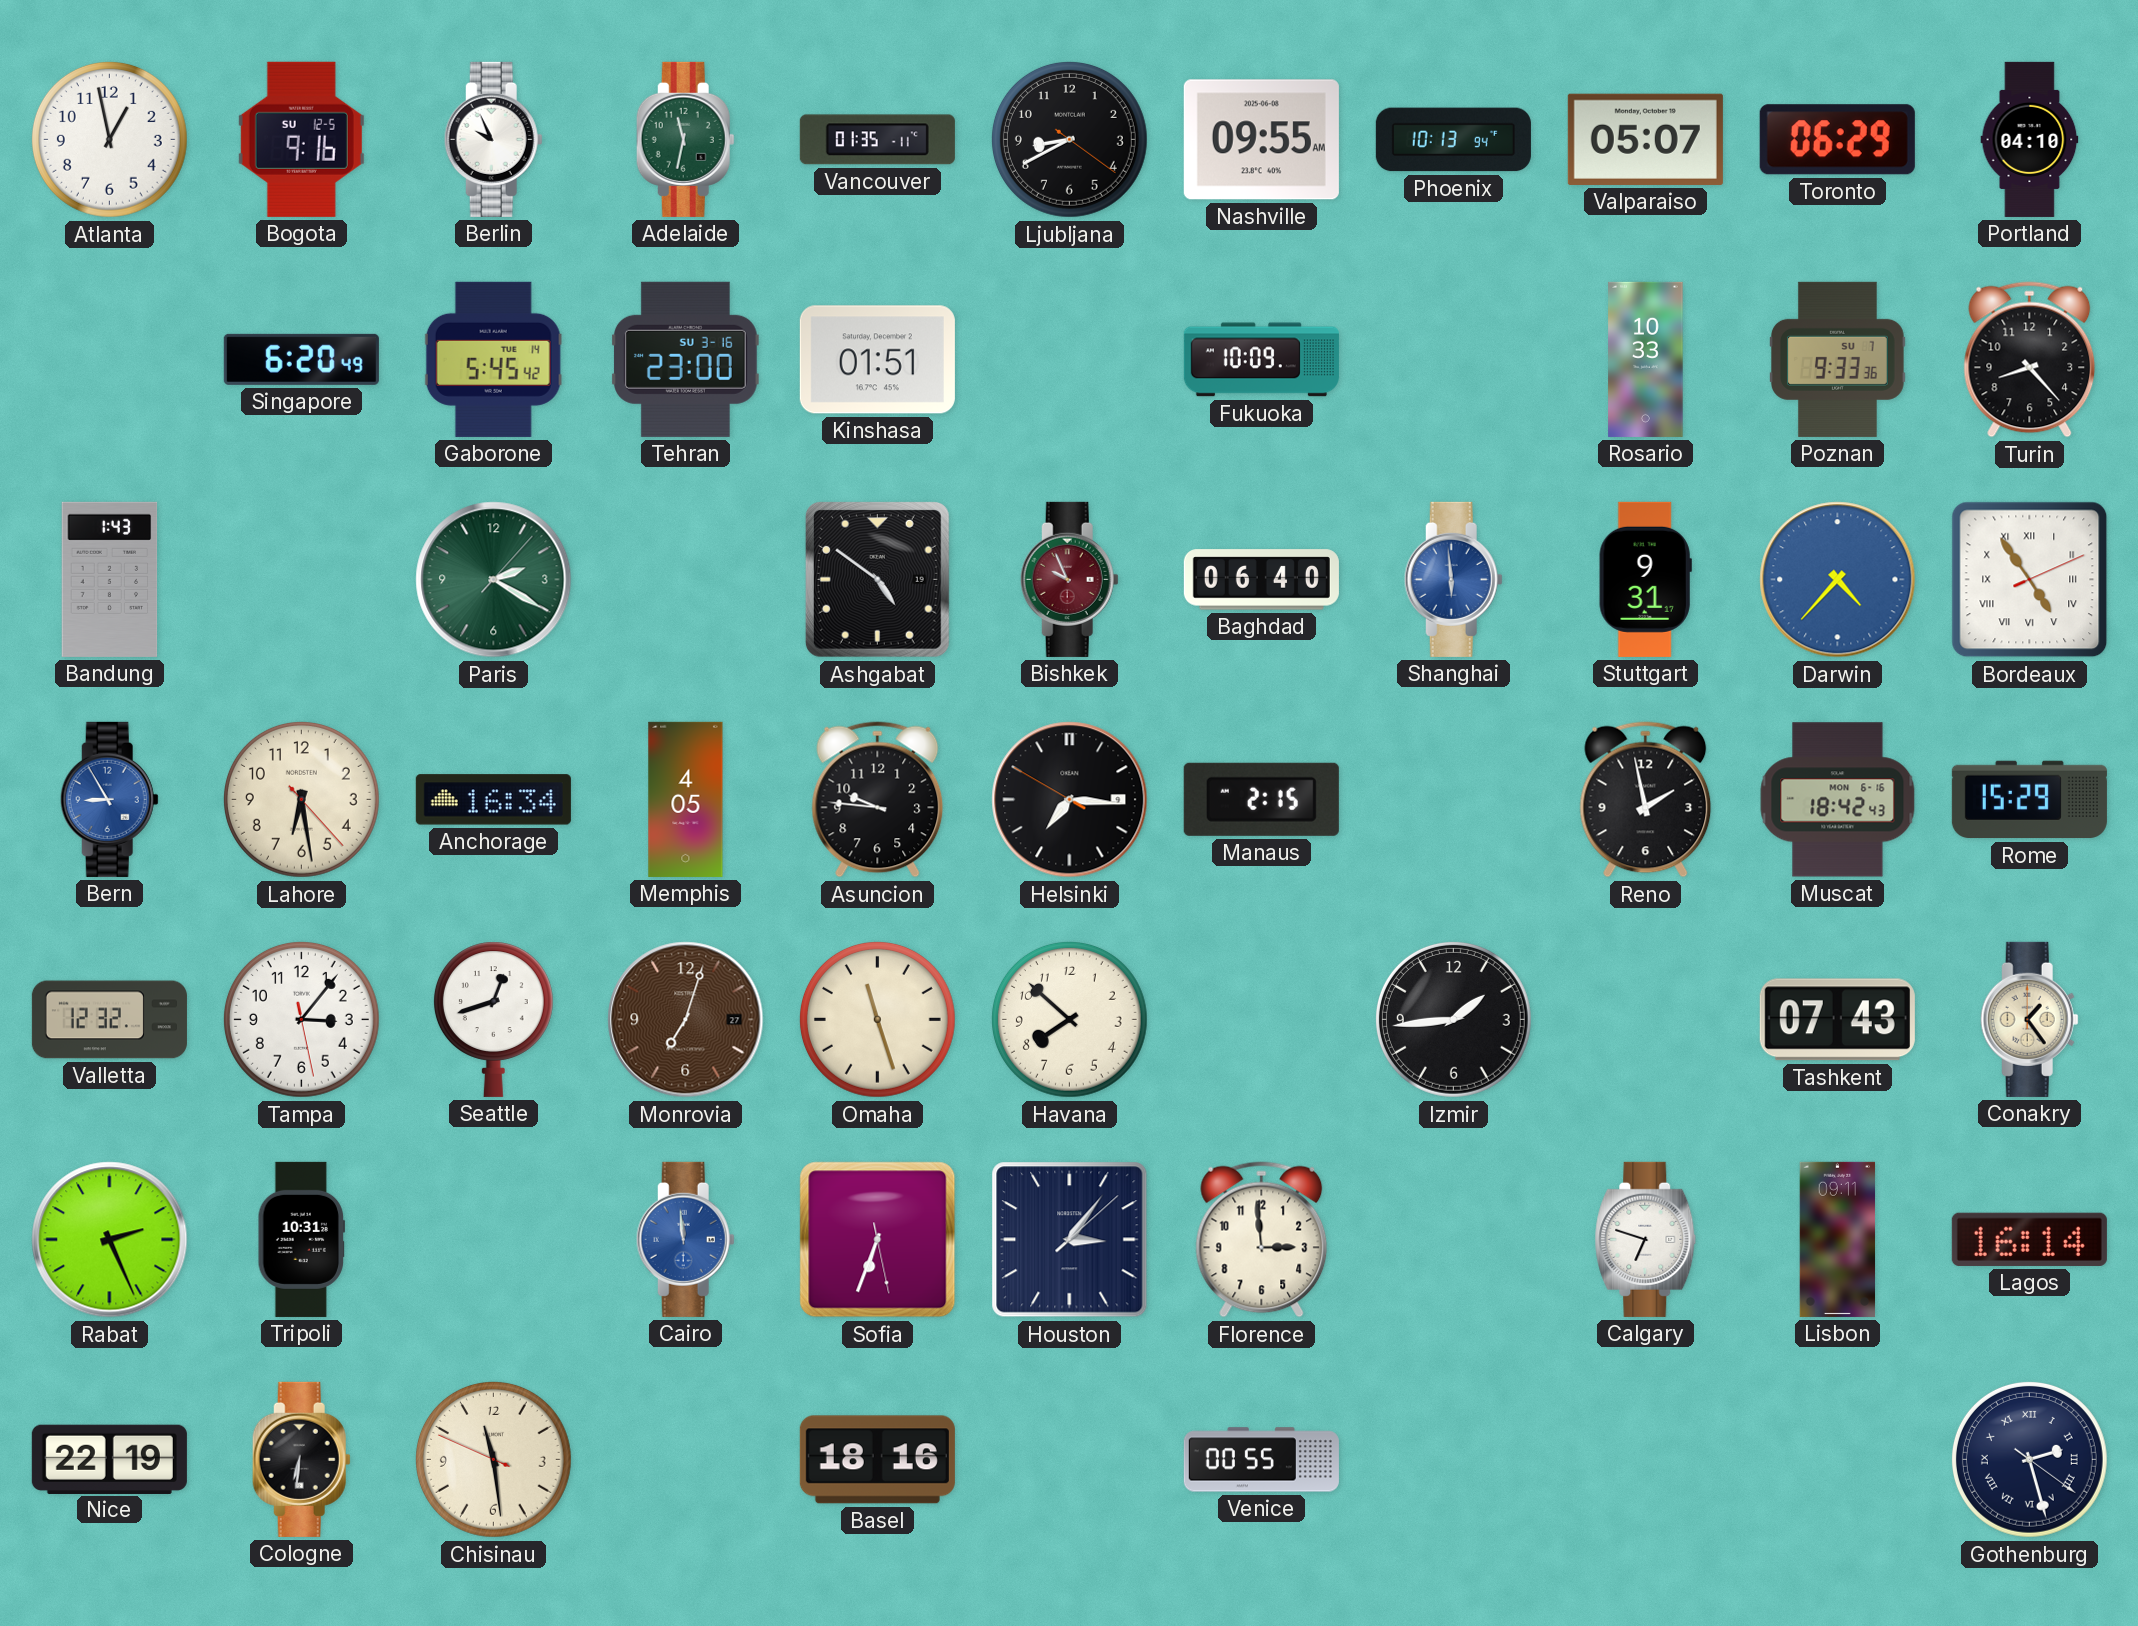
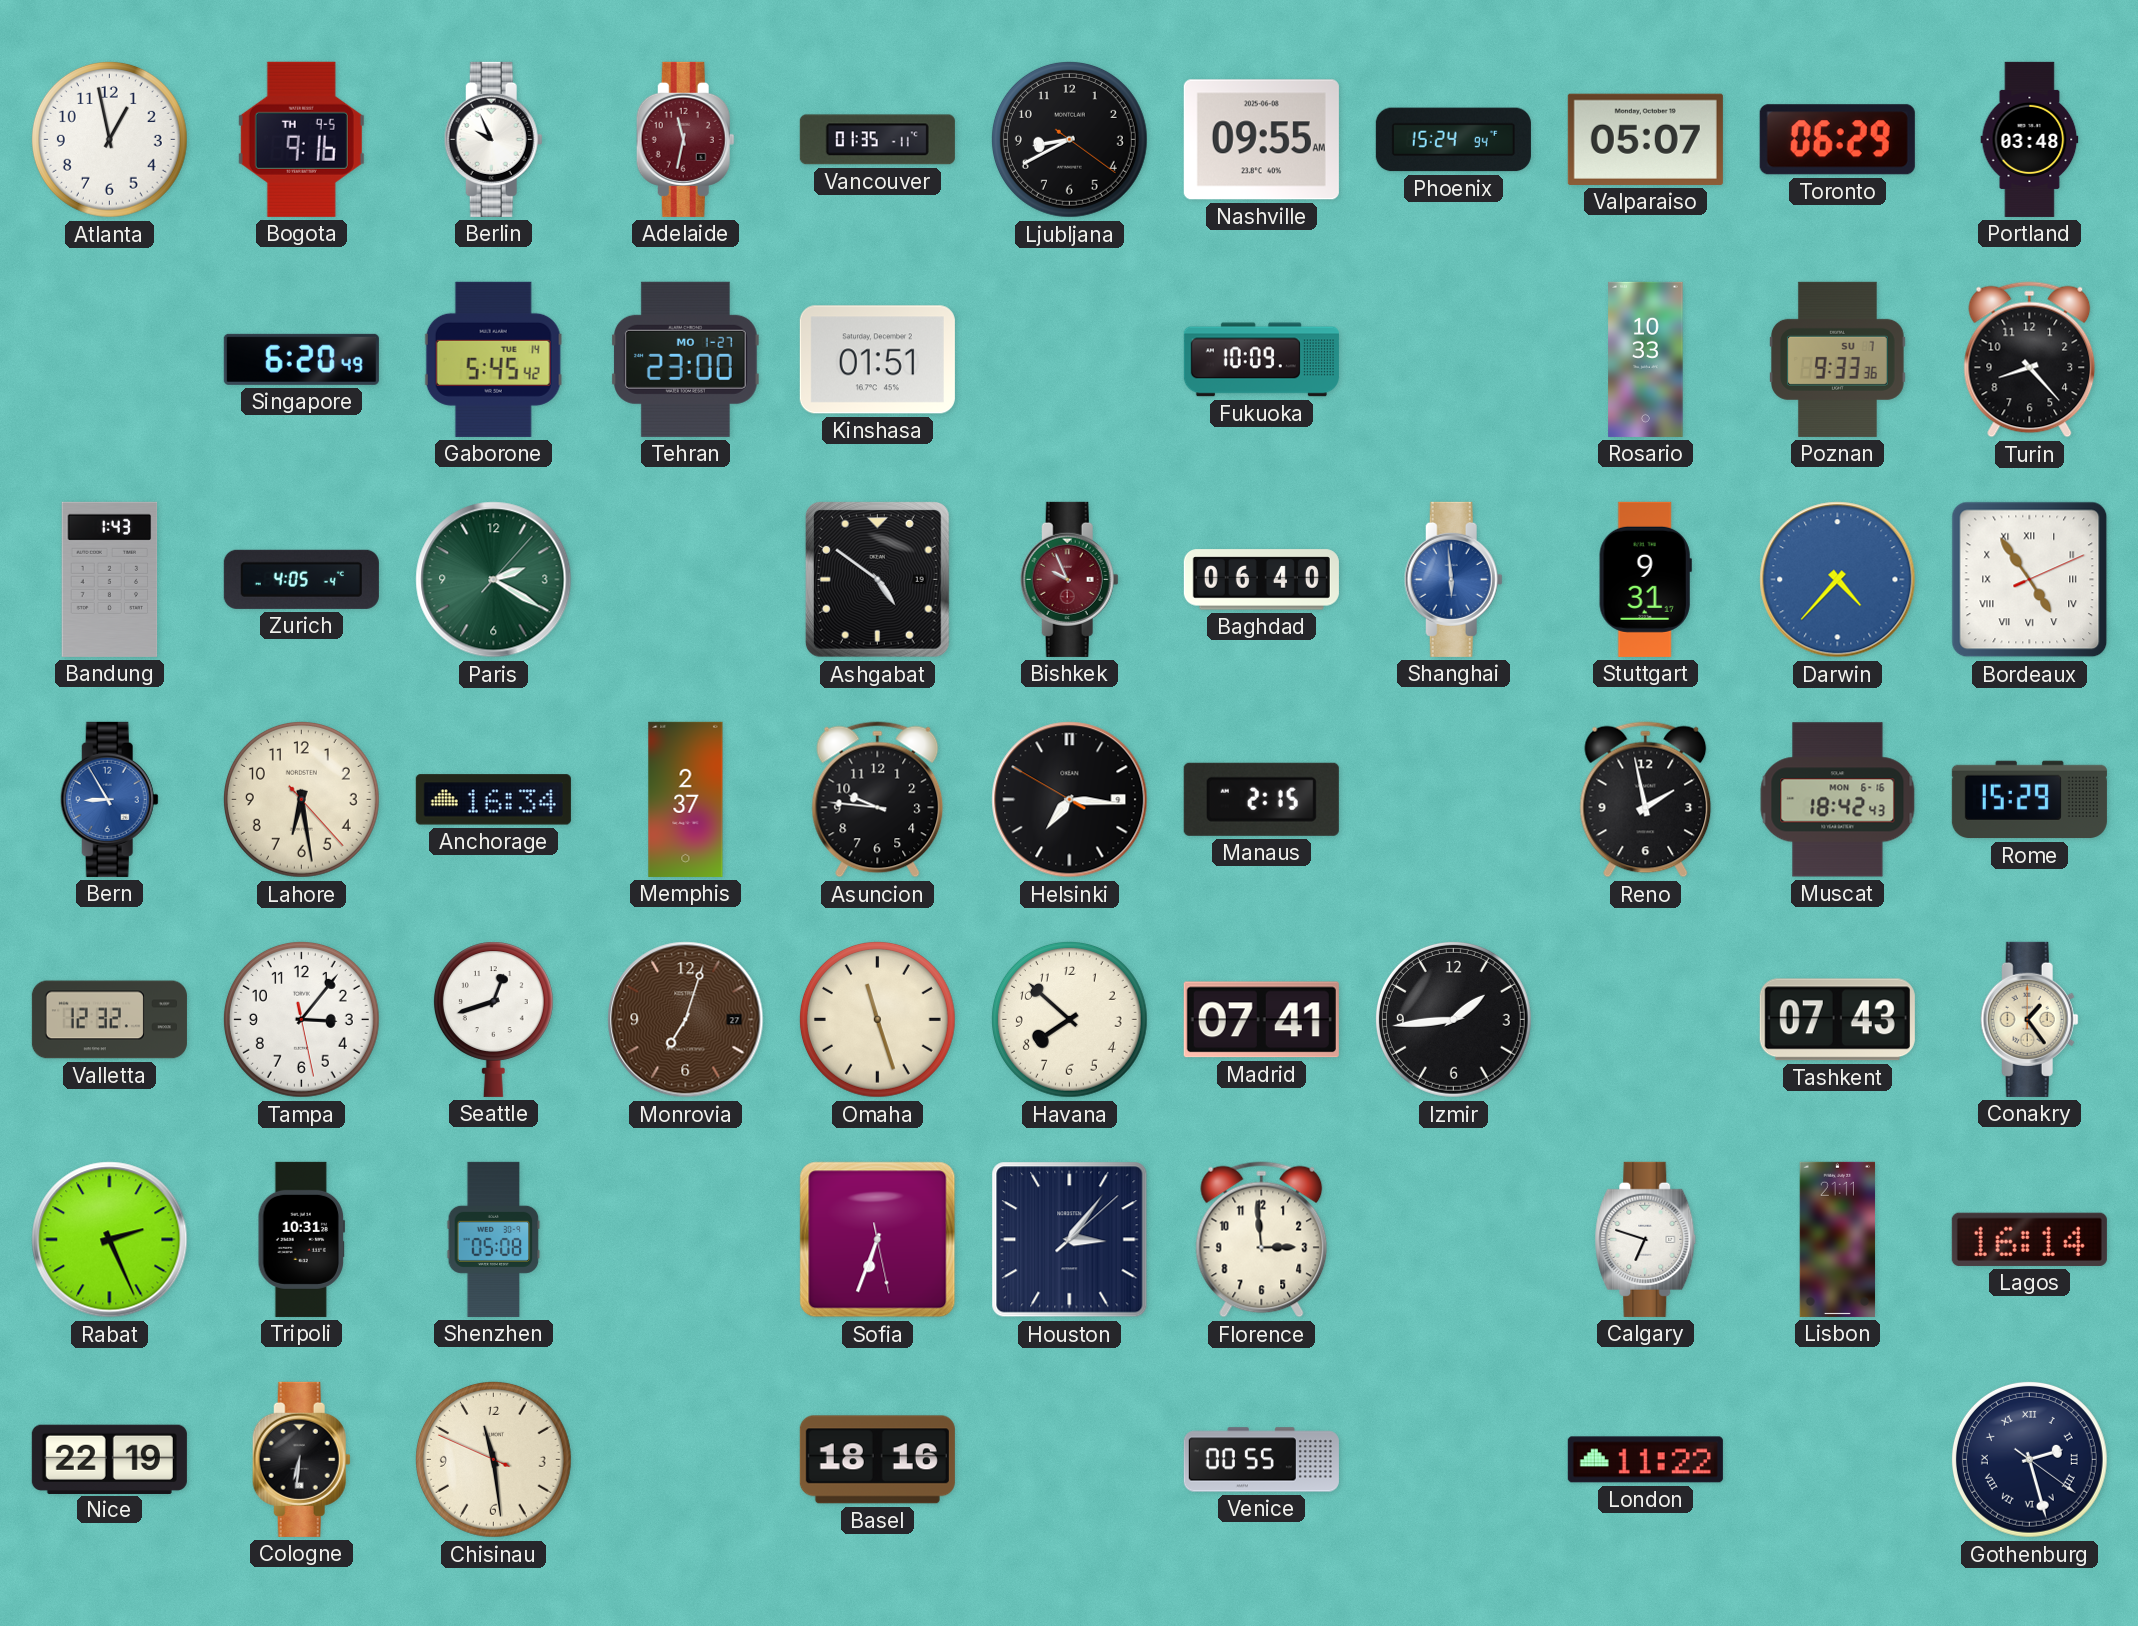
Bogota date: SU 12-5 -> TH 9-5
Adelaide dial: green -> burgundy
Phoenix: 10:13 -> 15:24
Portland: 04:10 -> 03:48
Tehran date: SU 3-16 -> MO 1-27
Zurich: none -> 4:05
Memphis: 4:05 -> 2:37
Madrid: none -> 07:41
Shenzhen: none -> 05:08
Cairo: 11:59 -> none
Lisbon: 09:11 -> 21:11
London: none -> 11:22
